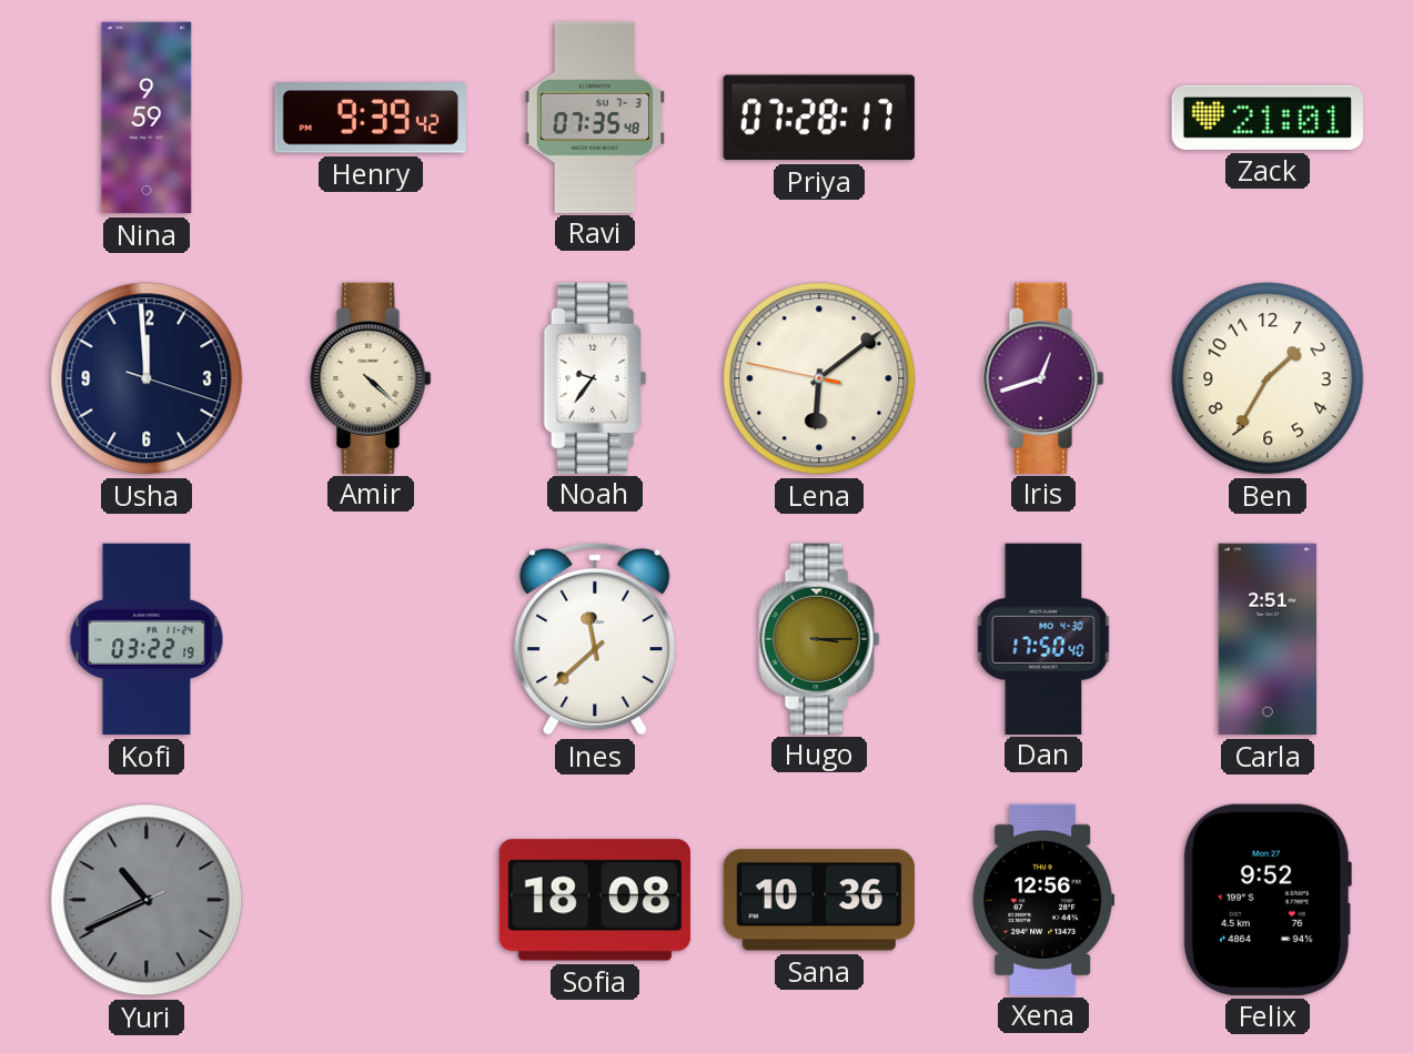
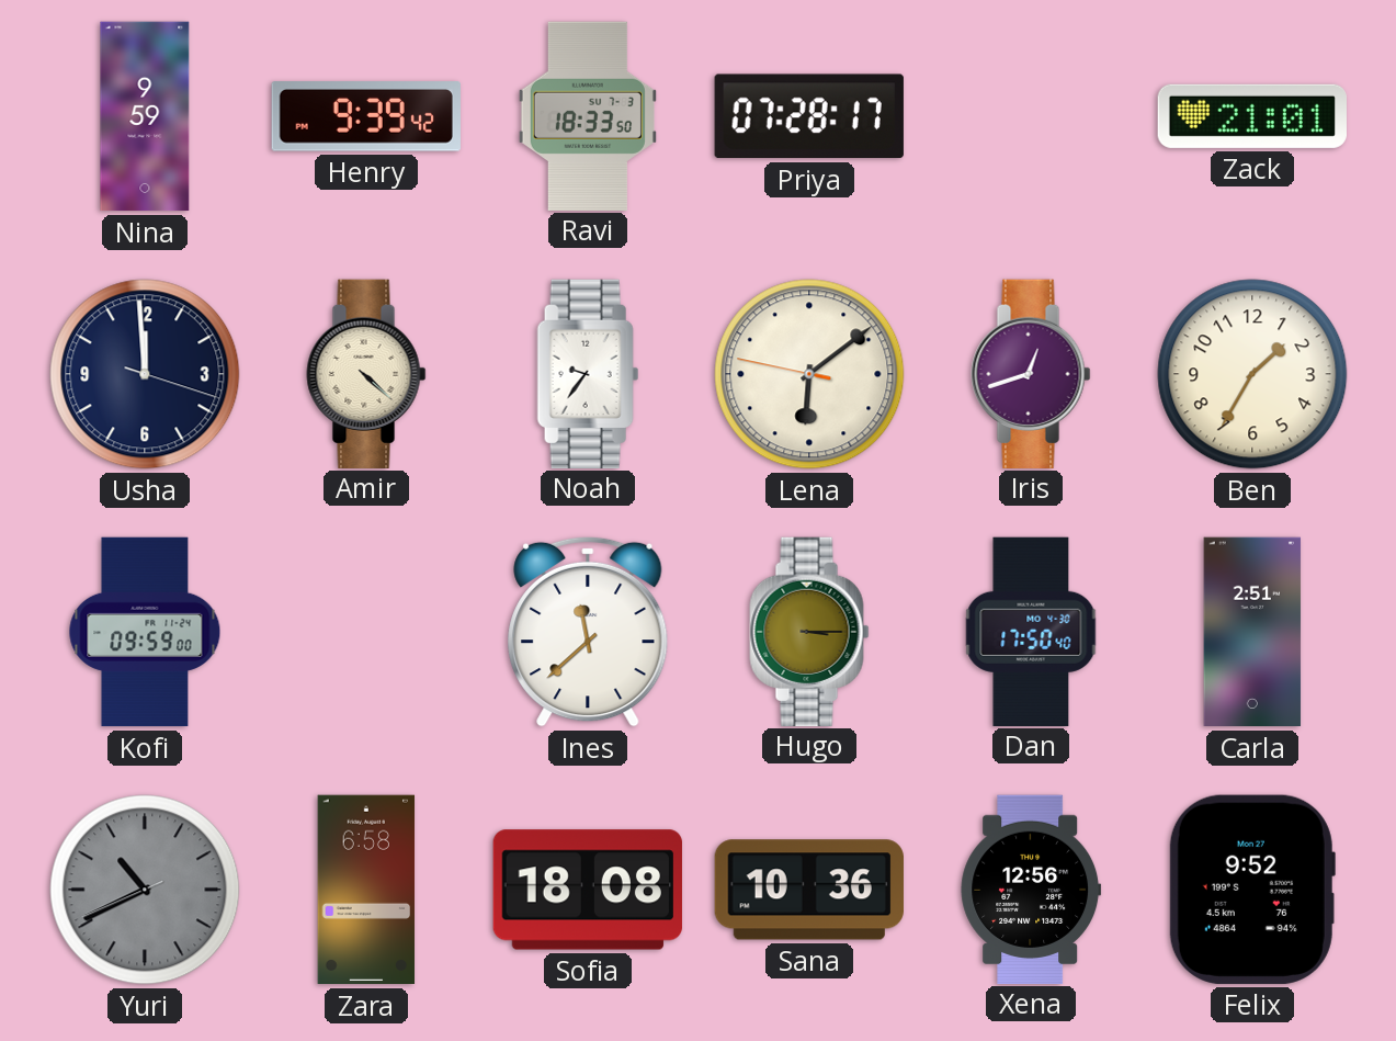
Ravi: 07:35 -> 18:33
Kofi: 03:22 -> 09:59
Zara: none -> 6:58
